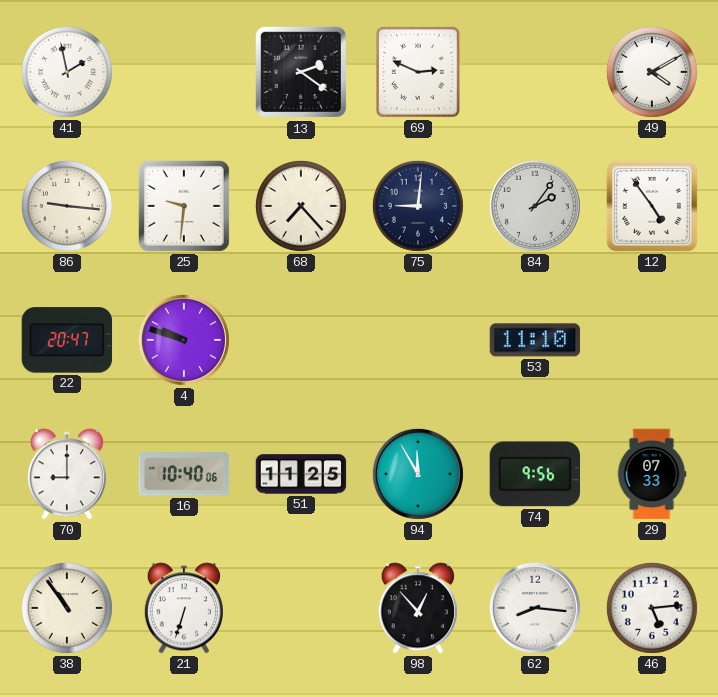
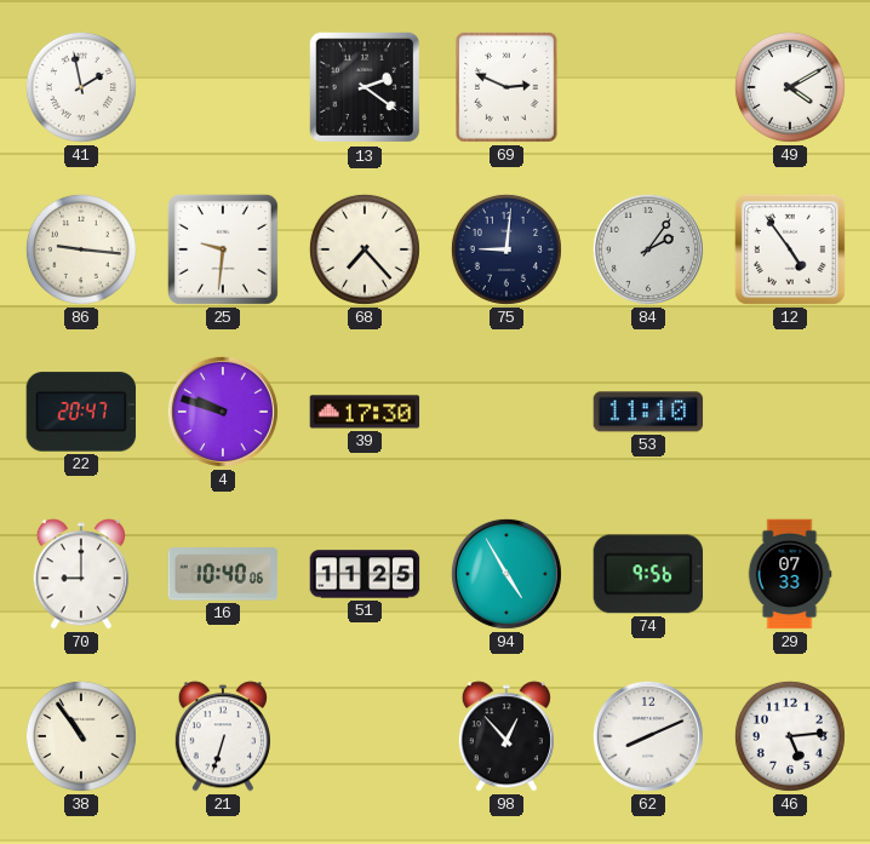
39: none -> 17:30
94: 11:55 -> 4:55
62: 8:16 -> 8:11
